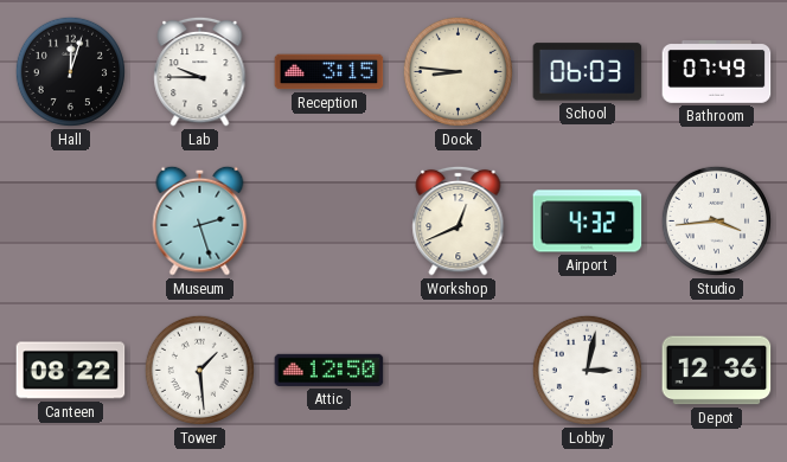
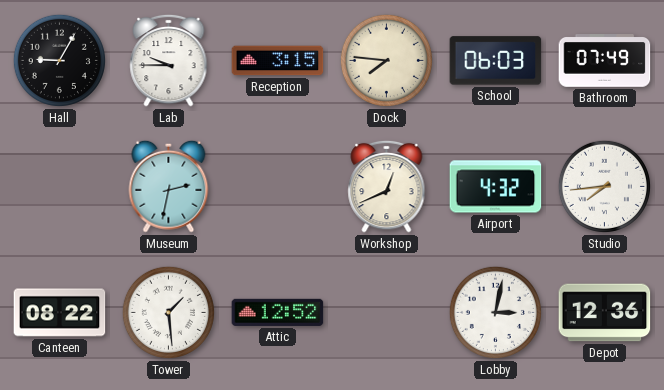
Hall: 12:03 -> 9:05
Dock: 8:46 -> 7:46
Museum: 2:27 -> 2:32
Studio: 3:44 -> 7:44
Attic: 12:50 -> 12:52
